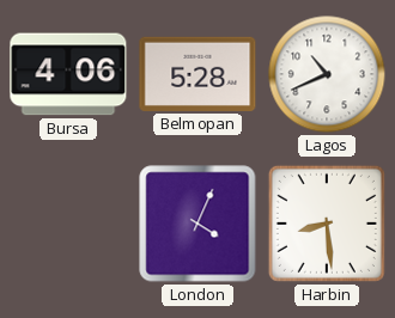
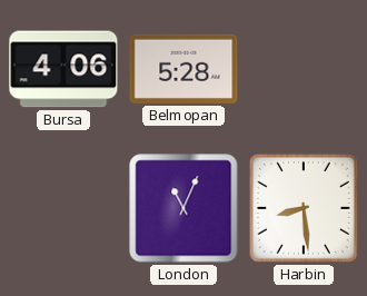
Lagos: 10:41 -> none
London: 4:04 -> 11:04
